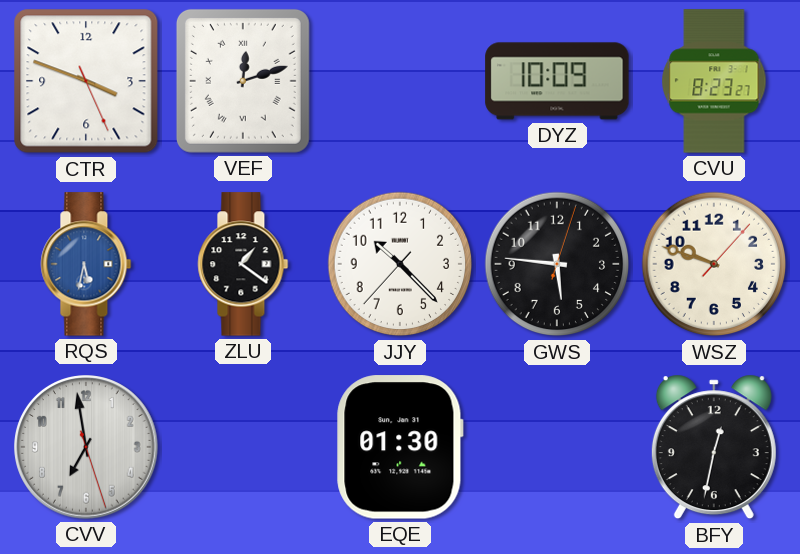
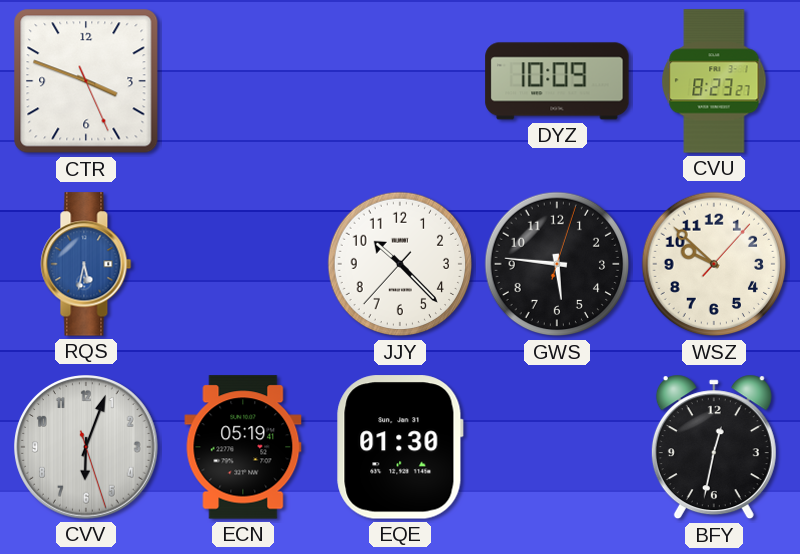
VEF: 12:12 -> none
ZLU: 1:21 -> none
WSZ: 9:48 -> 9:52
CVV: 6:58 -> 6:03
ECN: none -> 05:19
